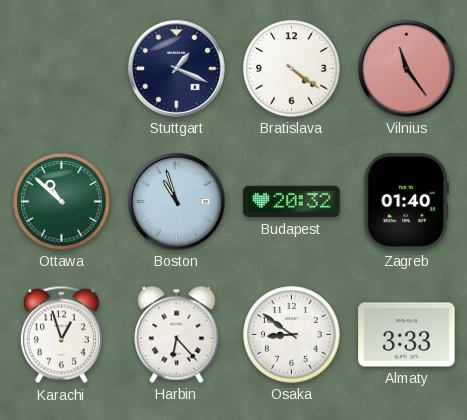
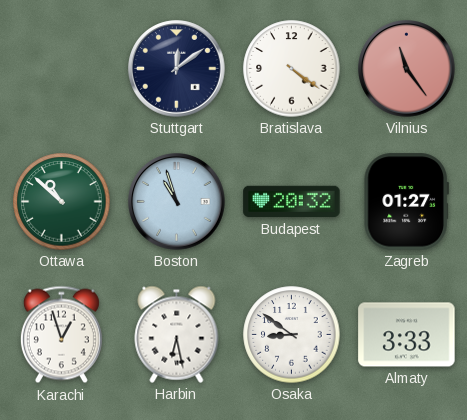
Stuttgart: 1:19 -> 12:09
Zagreb: 01:40 -> 01:27
Harbin: 6:23 -> 6:28
